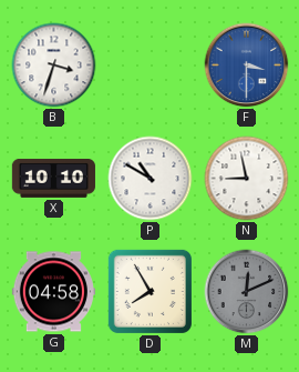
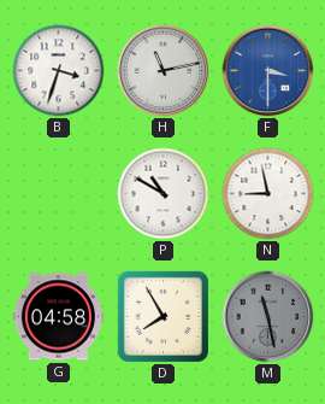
H: none -> 11:13
X: 10:10 -> none
M: 12:11 -> 11:28
